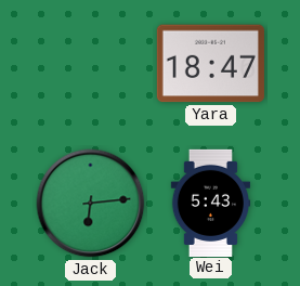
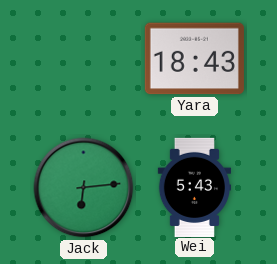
Yara: 18:47 -> 18:43
